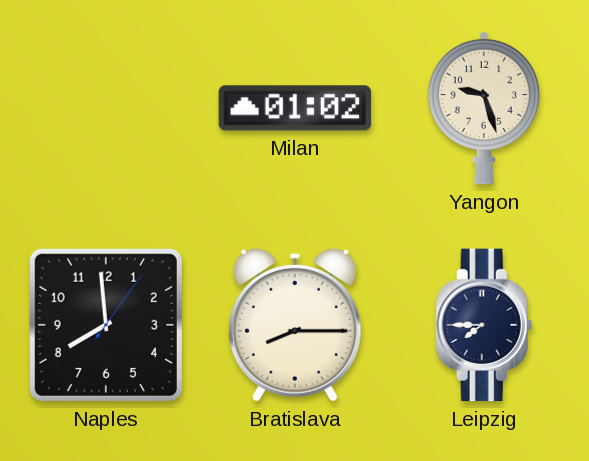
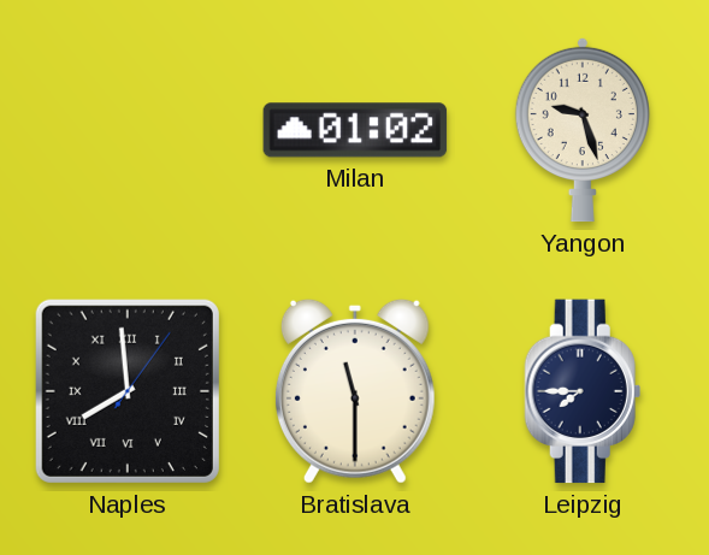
Naples numerals: Arabic -> Roman
Bratislava: 8:15 -> 11:30
